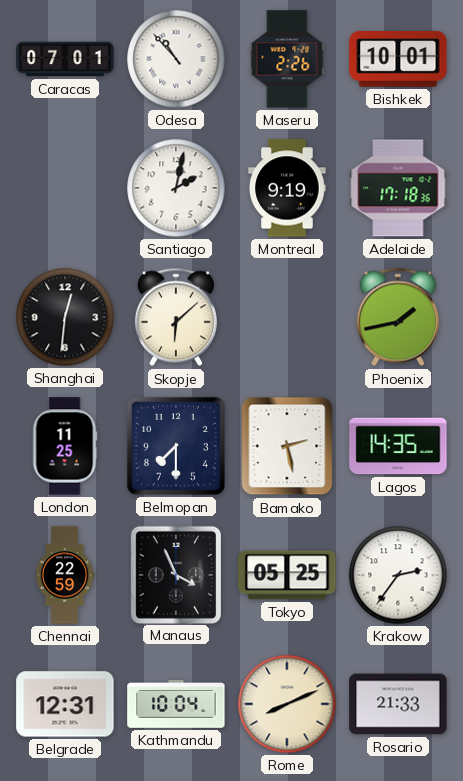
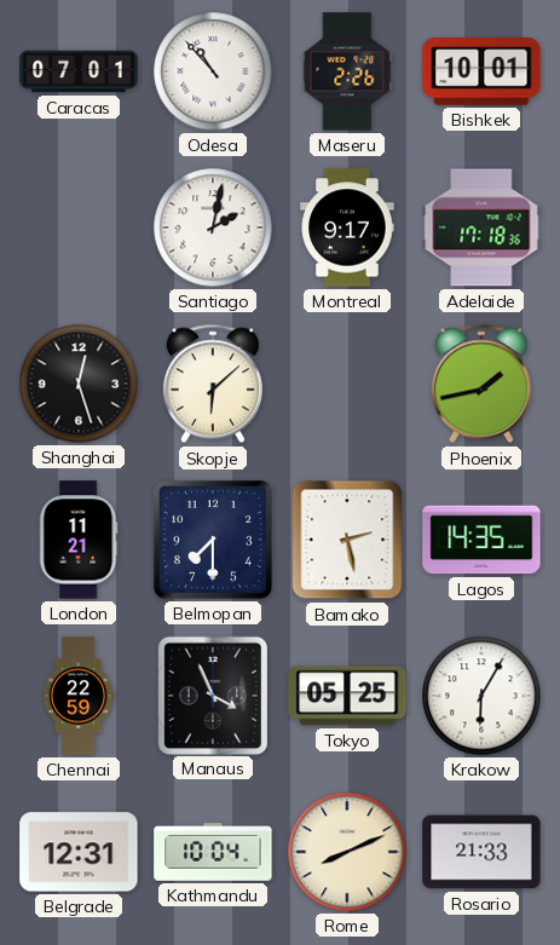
Montreal: 9:19 -> 9:17
Shanghai: 12:31 -> 12:27
London: 11:25 -> 11:21
Krakow: 2:36 -> 6:05
